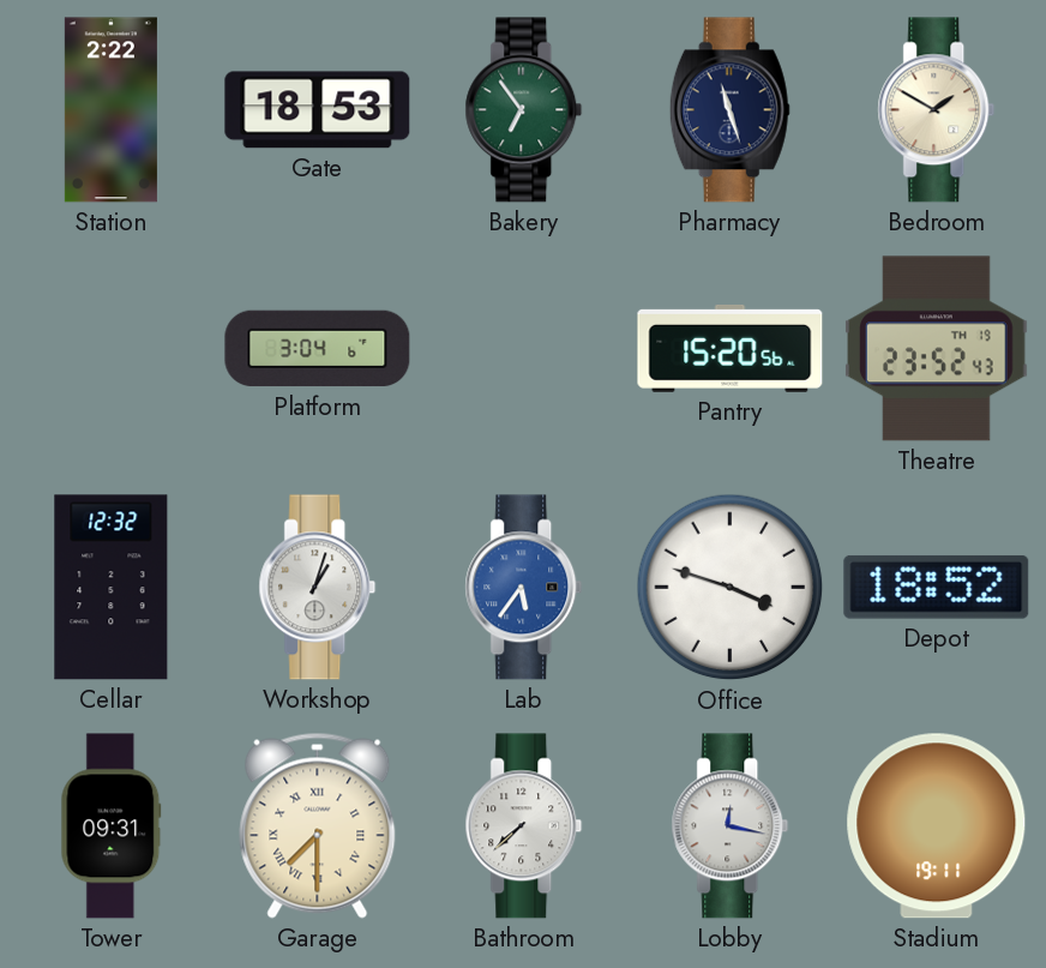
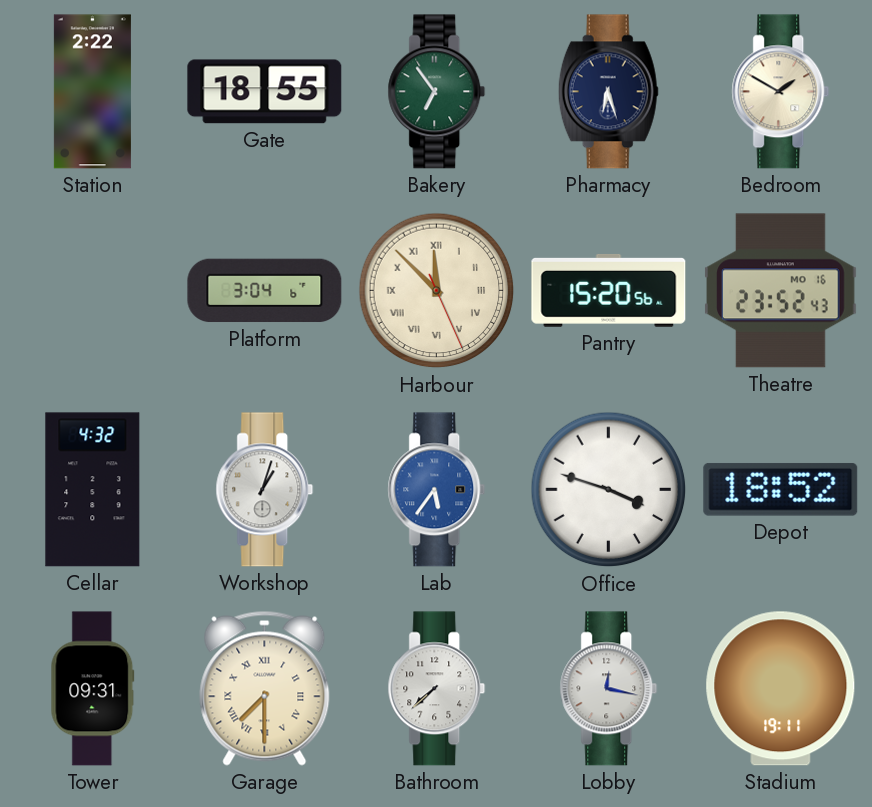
Gate: 18:53 -> 18:55
Pharmacy: 11:27 -> 6:27
Harbour: none -> 11:52
Theatre date: TH 19 -> MO 16
Cellar: 12:32 -> 4:32
